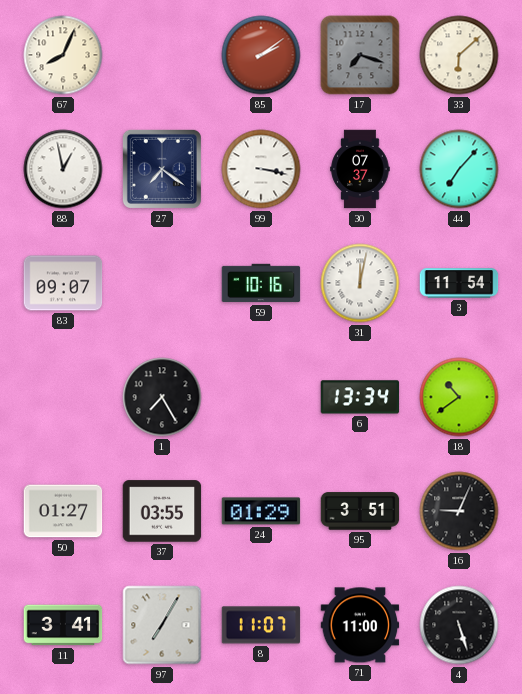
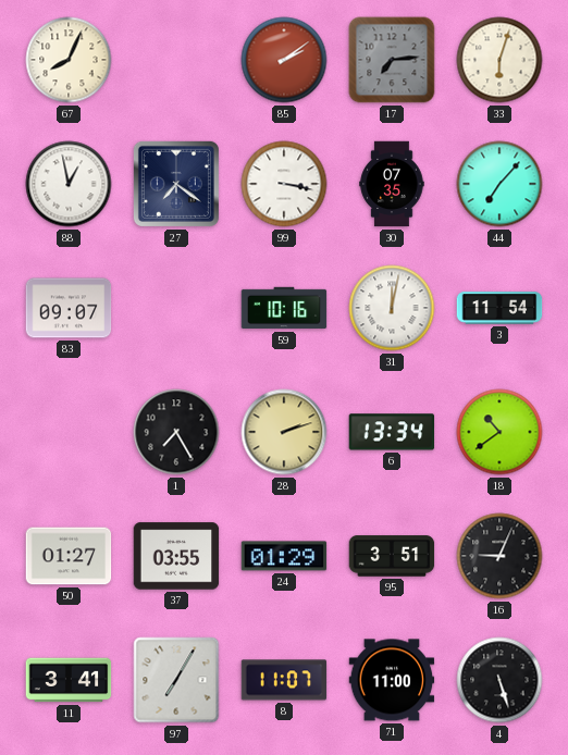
17: 7:18 -> 7:14
33: 6:08 -> 6:03
30: 07:37 -> 07:35
28: none -> 2:12
